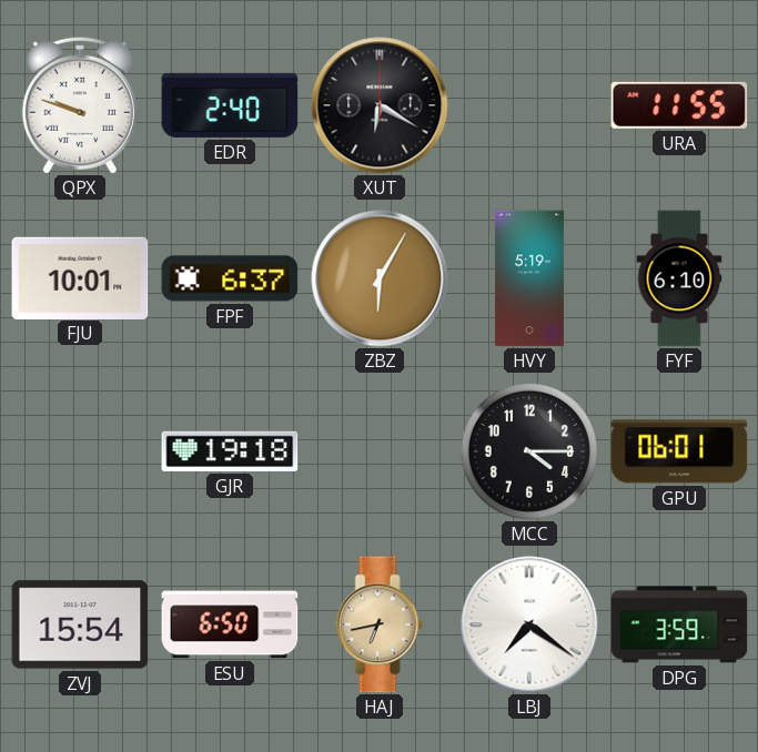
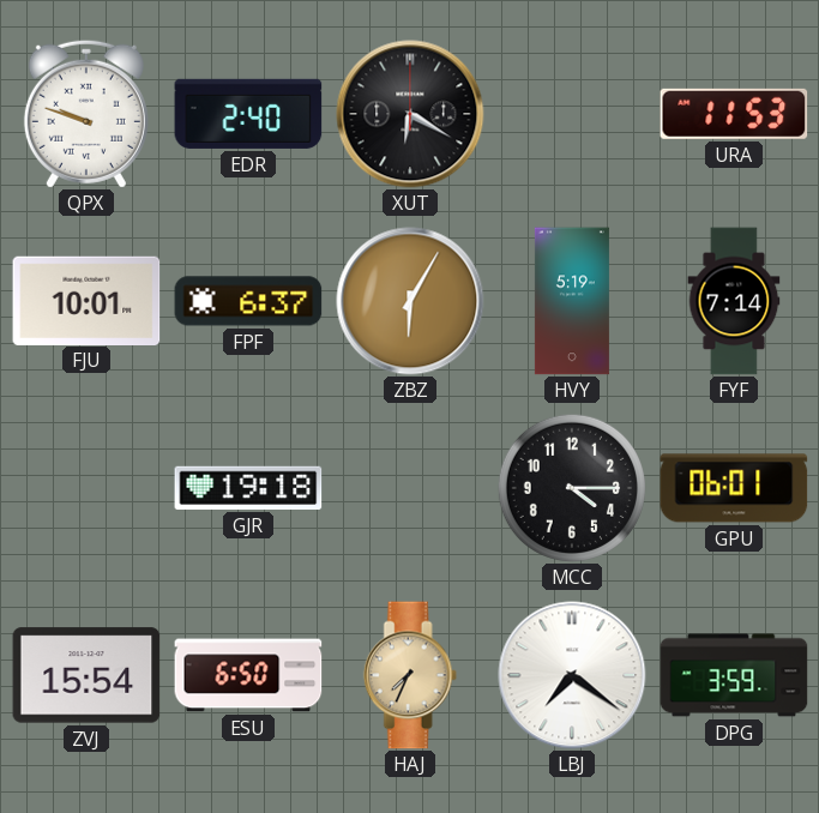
URA: 11:55 -> 11:53
FYF: 6:10 -> 7:14
HAJ: 6:43 -> 7:34
